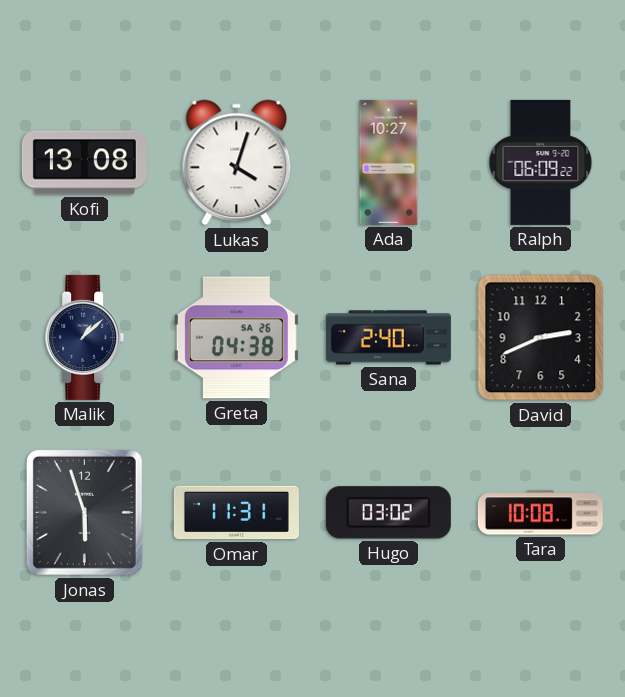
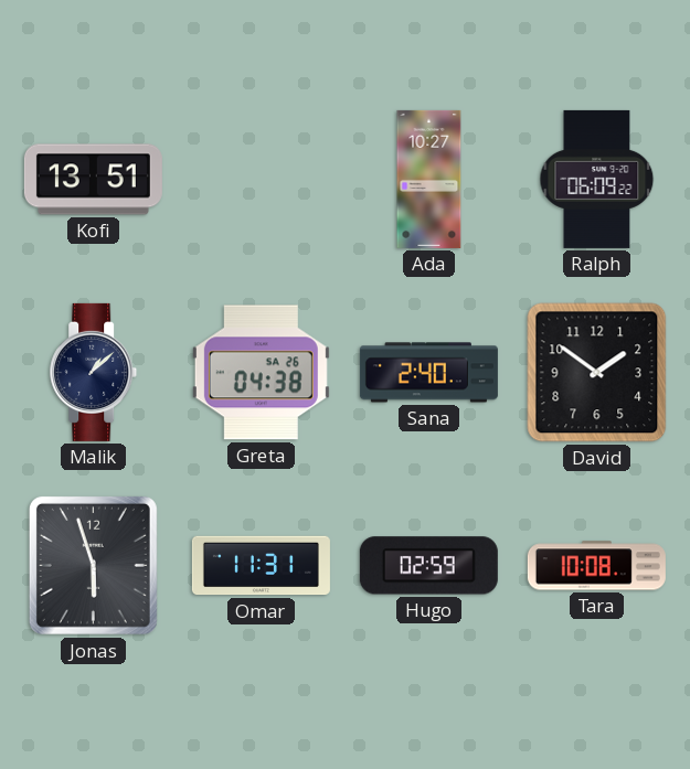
Kofi: 13:08 -> 13:51
Lukas: 4:03 -> none
David: 2:41 -> 1:51
Hugo: 03:02 -> 02:59
